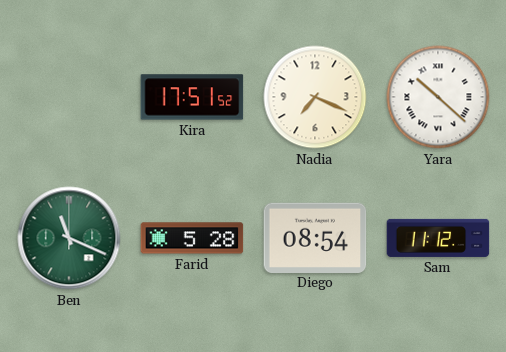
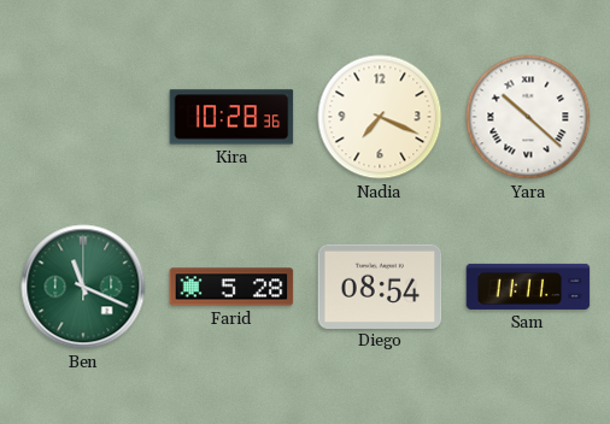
Kira: 17:51 -> 10:28
Sam: 11:12 -> 11:11
